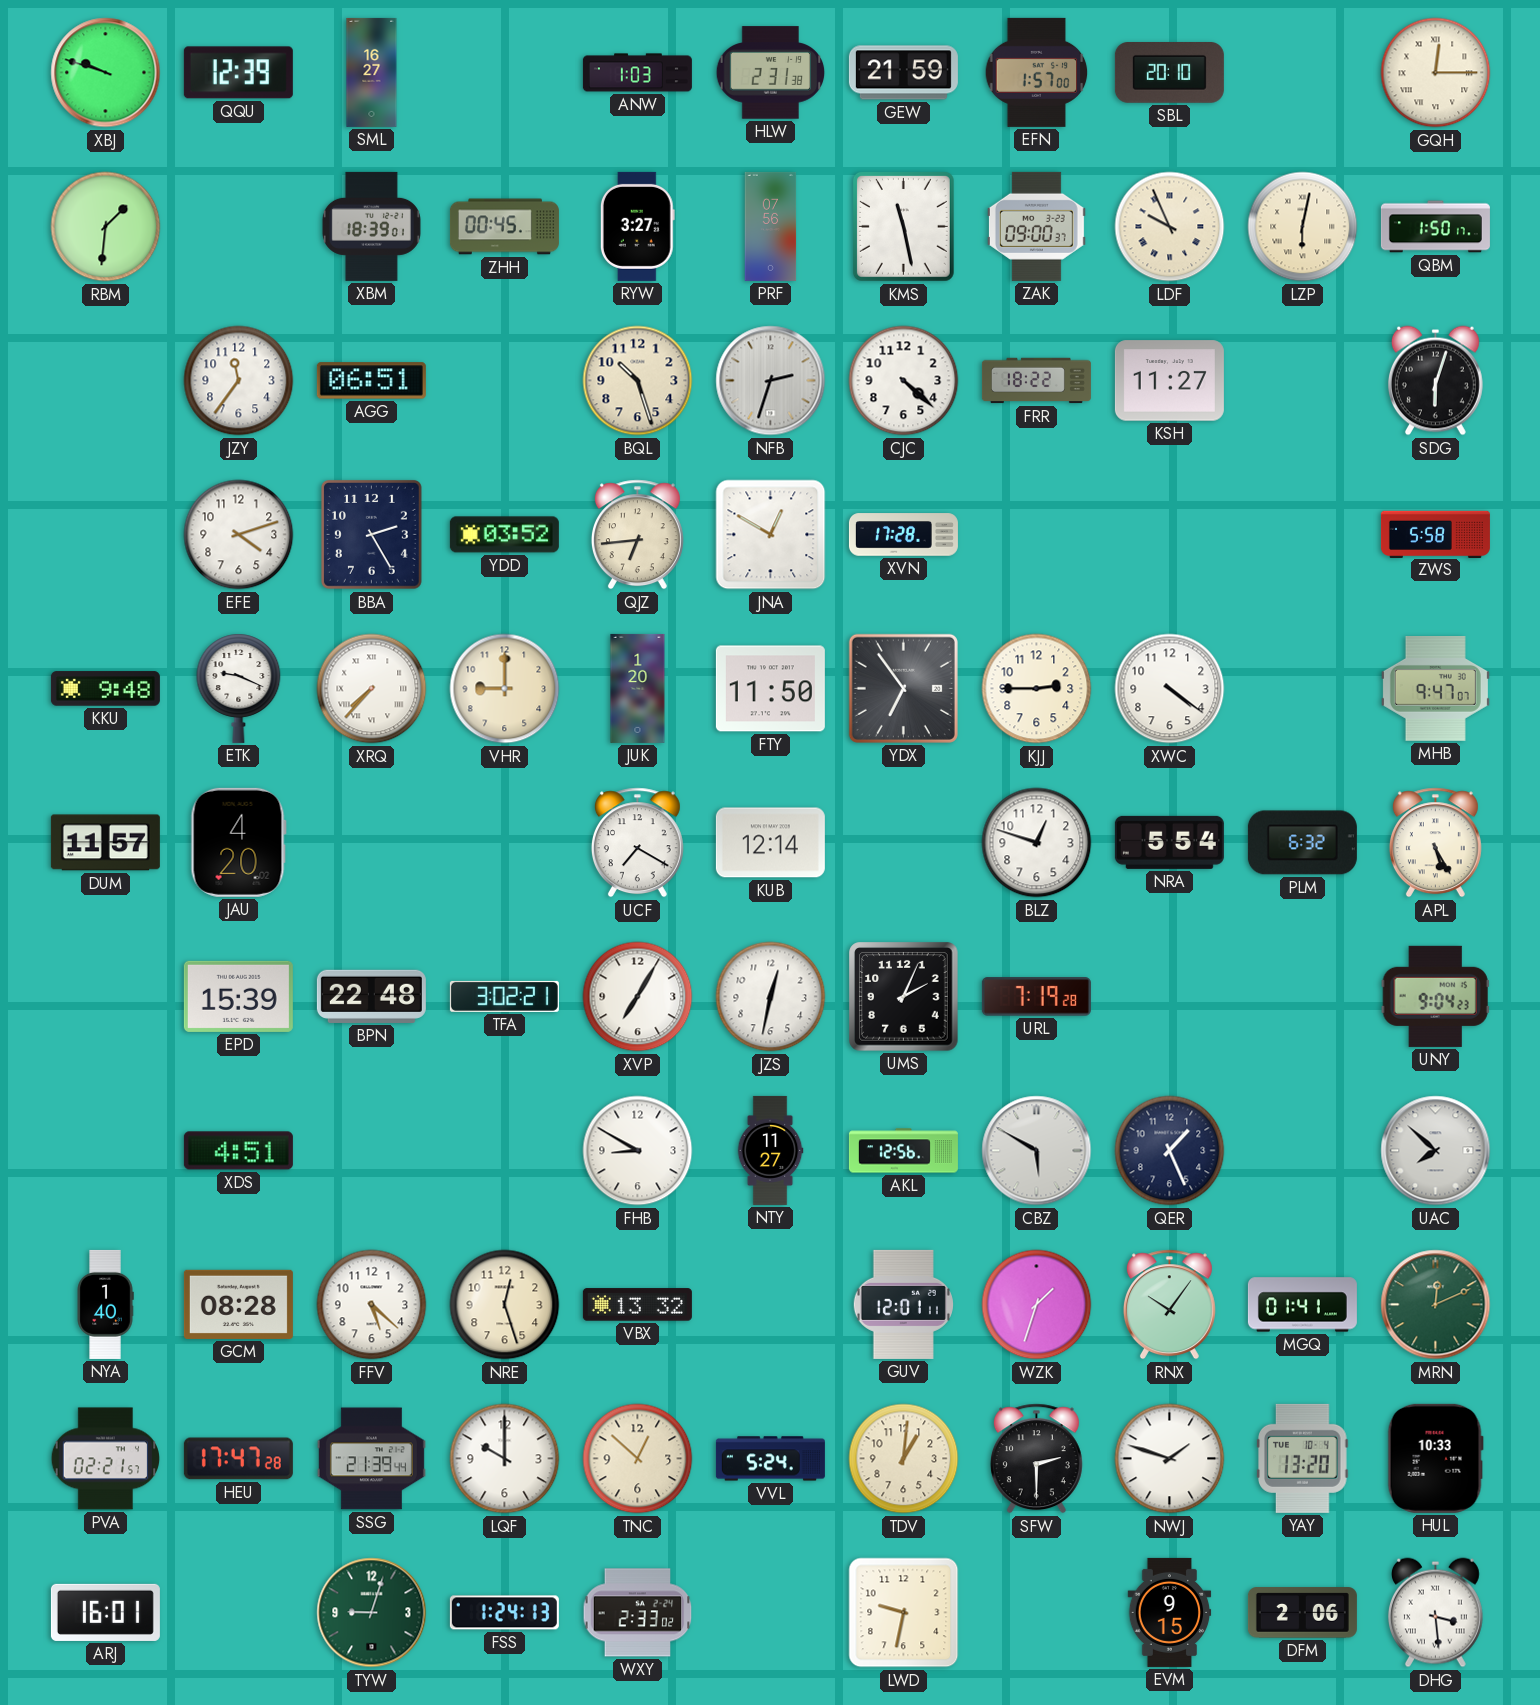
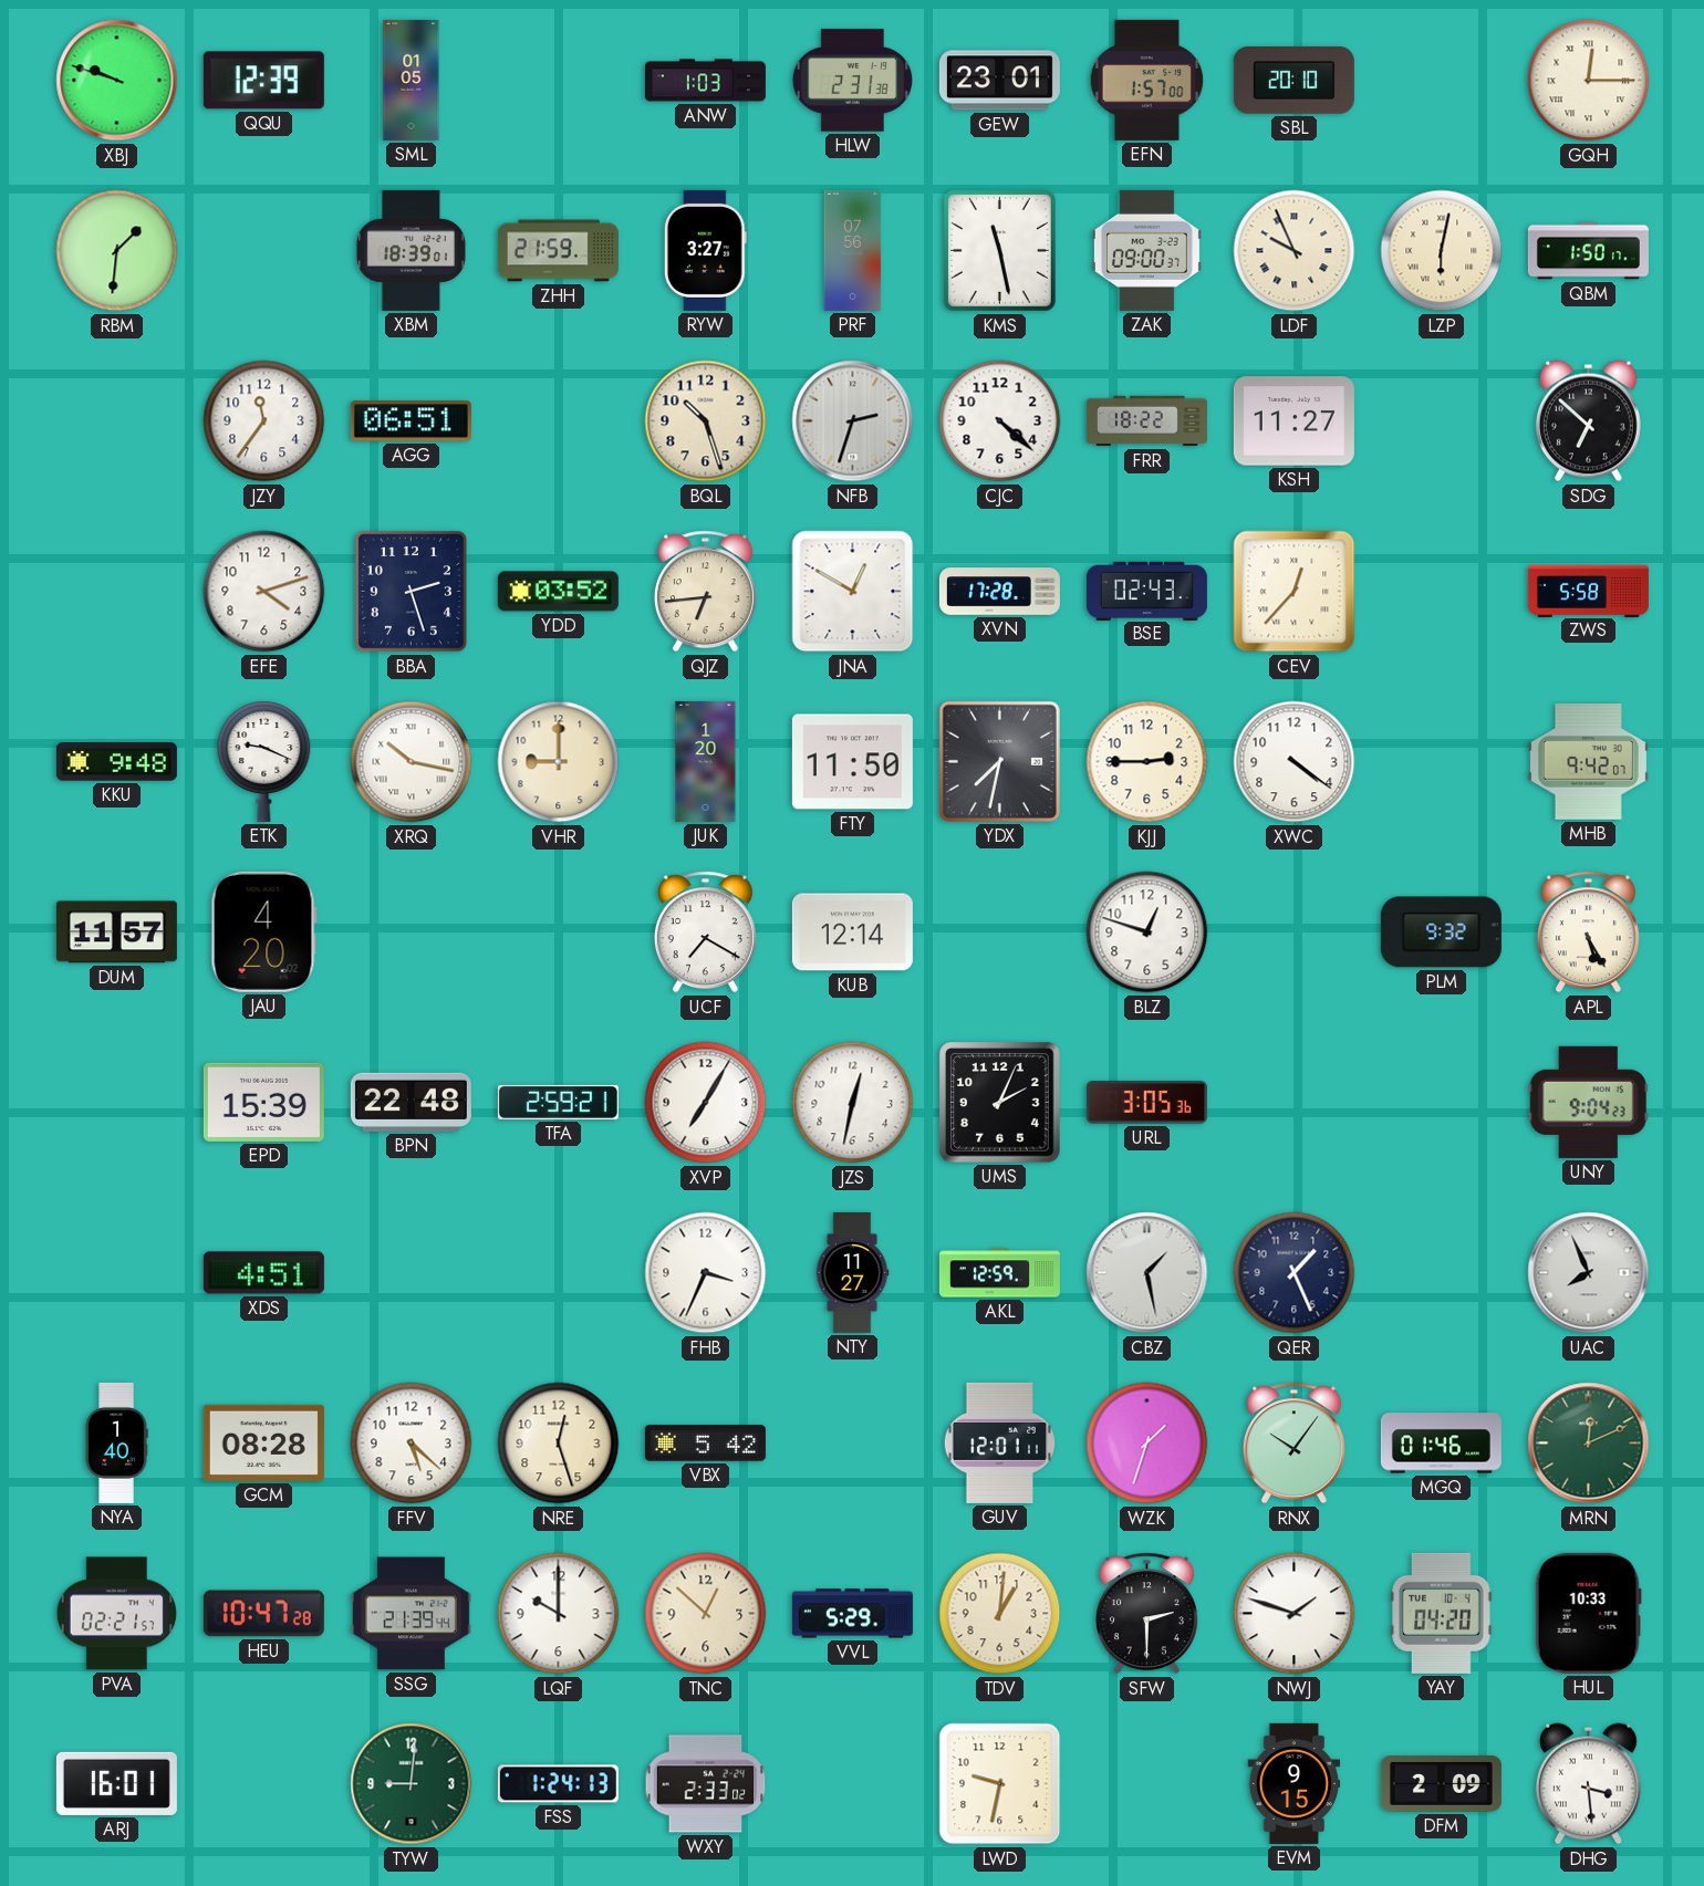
SML: 16:27 -> 01:05
GEW: 21:59 -> 23:01
ZHH: 00:45 -> 21:59
SDG: 6:03 -> 6:52
BBA: 2:25 -> 2:27
BSE: none -> 02:43
CEV: none -> 12:37
XRQ: 7:37 -> 10:17
YDX: 6:54 -> 7:32
MHB: 9:47 -> 9:42
NRA: 5:54 -> none
PLM: 6:32 -> 9:32
TFA: 3:02 -> 2:59
URL: 7:19 -> 3:05
FHB: 8:50 -> 3:34
AKL: 12:56 -> 12:59
CBZ: 5:50 -> 1:28
UAC: 7:52 -> 7:56
VBX: 13:32 -> 5:42
MGQ: 01:41 -> 01:46
HEU: 17:47 -> 10:47
VVL: 5:24 -> 5:29
YAY: 13:20 -> 04:20
TYW: 9:03 -> 9:01
DFM: 2:06 -> 2:09
